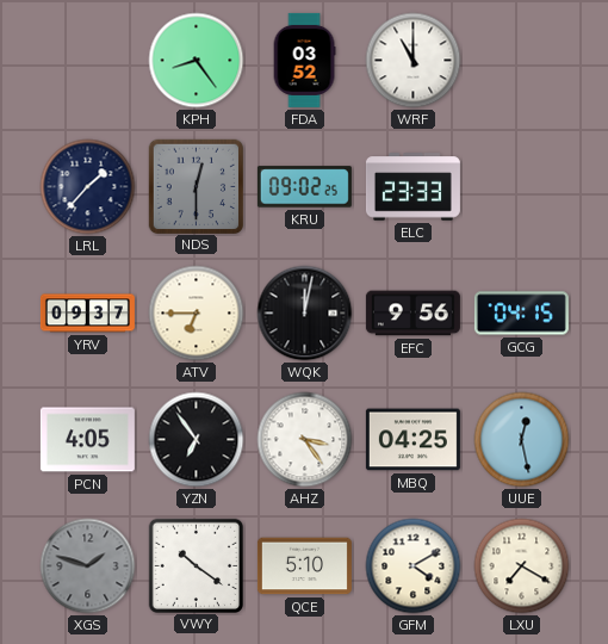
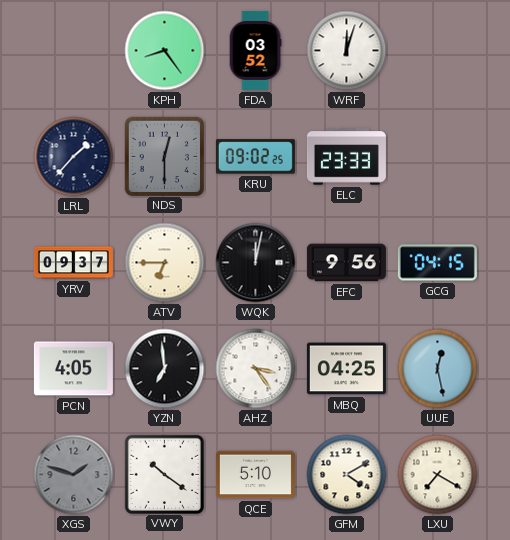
WRF: 11:00 -> 12:03
YZN: 6:54 -> 6:59
